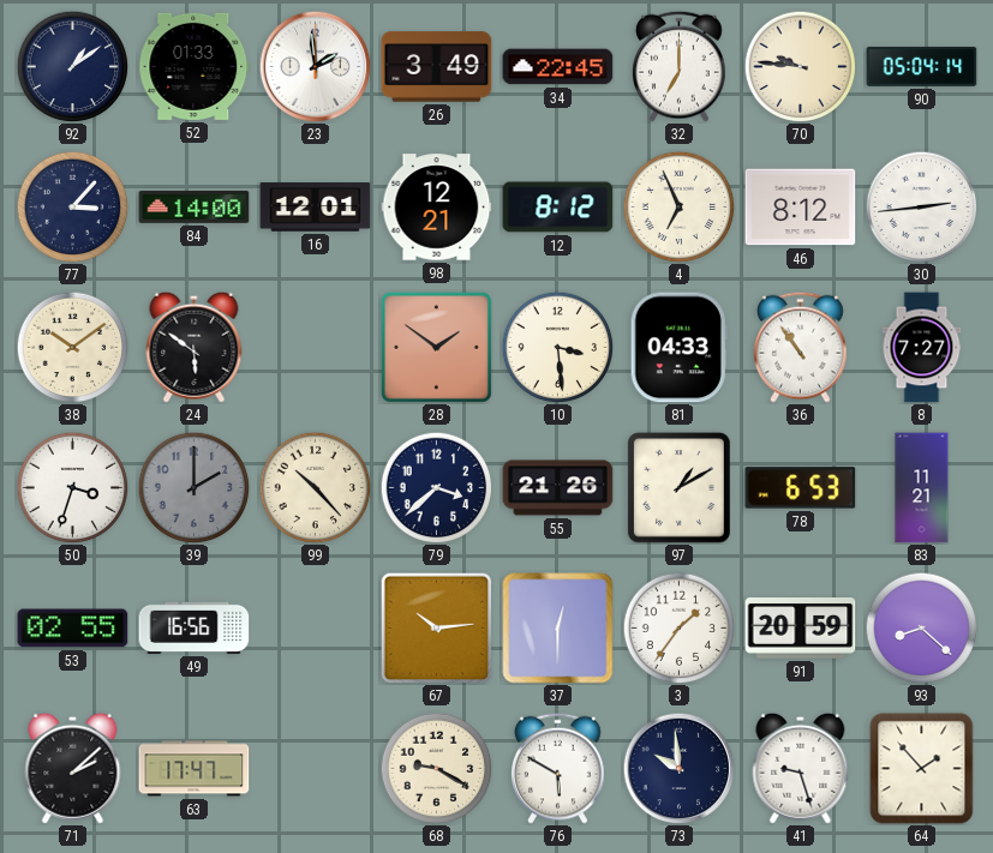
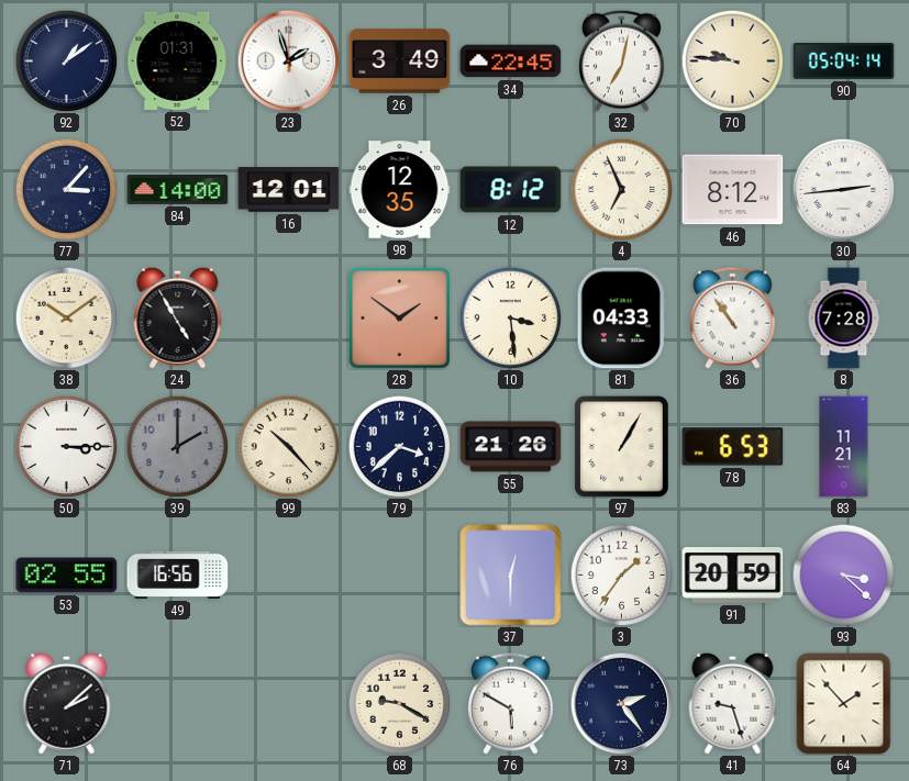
52: 01:33 -> 01:31
23: 1:59 -> 1:57
32: 7:00 -> 7:02
98: 12:21 -> 12:35
24: 5:51 -> 4:55
8: 7:27 -> 7:28
50: 3:33 -> 3:15
97: 1:10 -> 1:05
67: 10:14 -> none
93: 8:22 -> 3:22
63: 17:47 -> none
73: 9:59 -> 2:24
